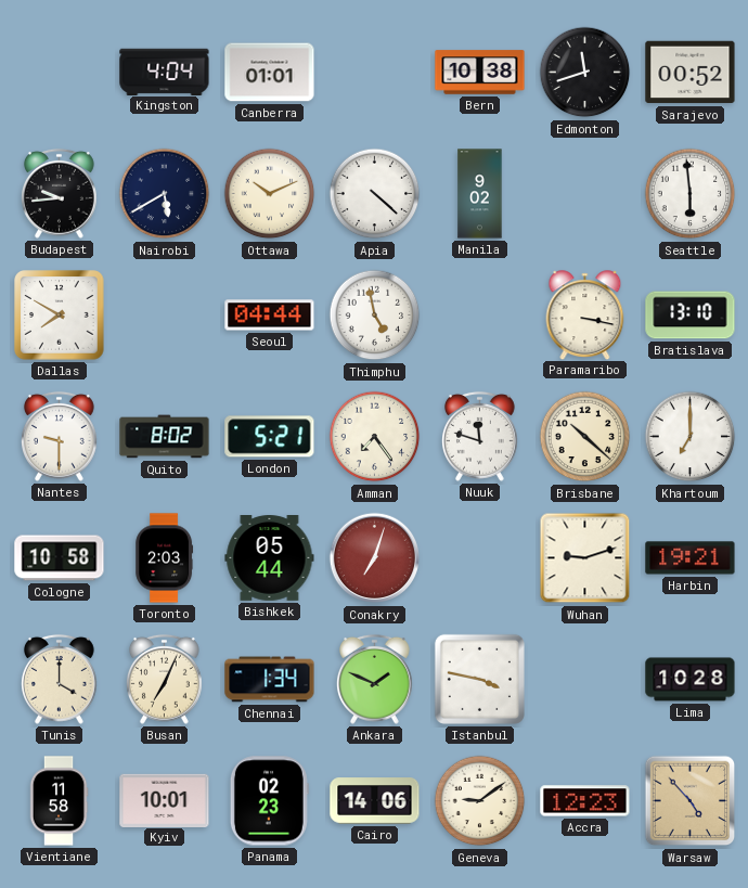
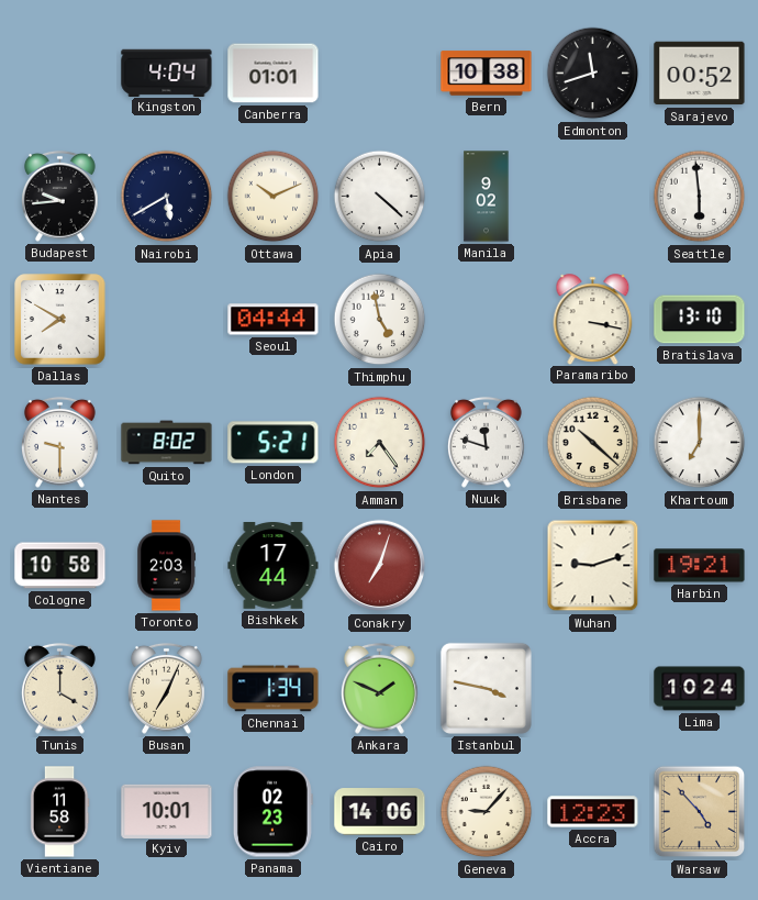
Bishkek: 05:44 -> 17:44
Lima: 10:28 -> 10:24
Geneva: 9:09 -> 9:07
